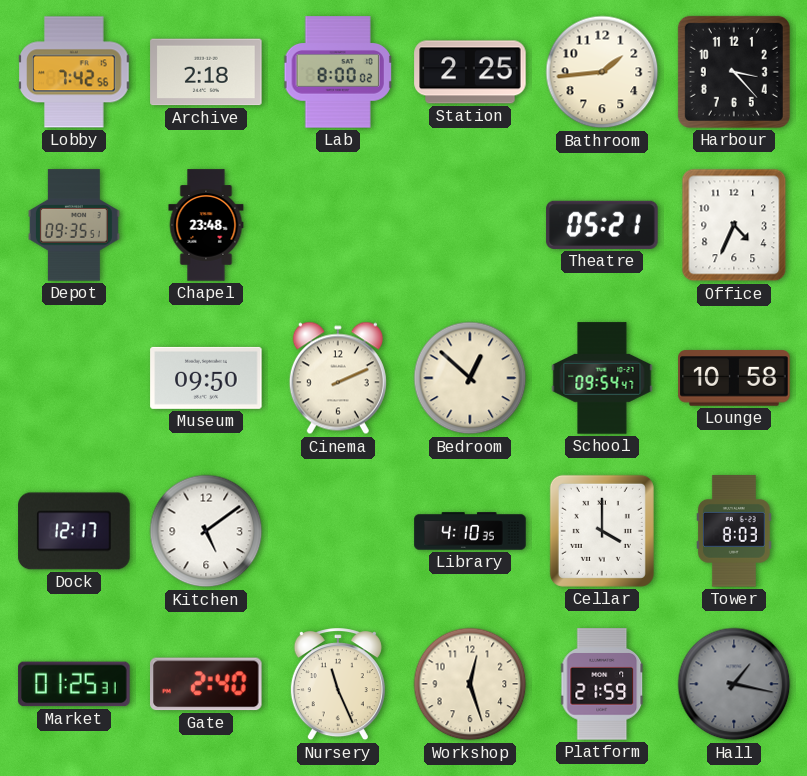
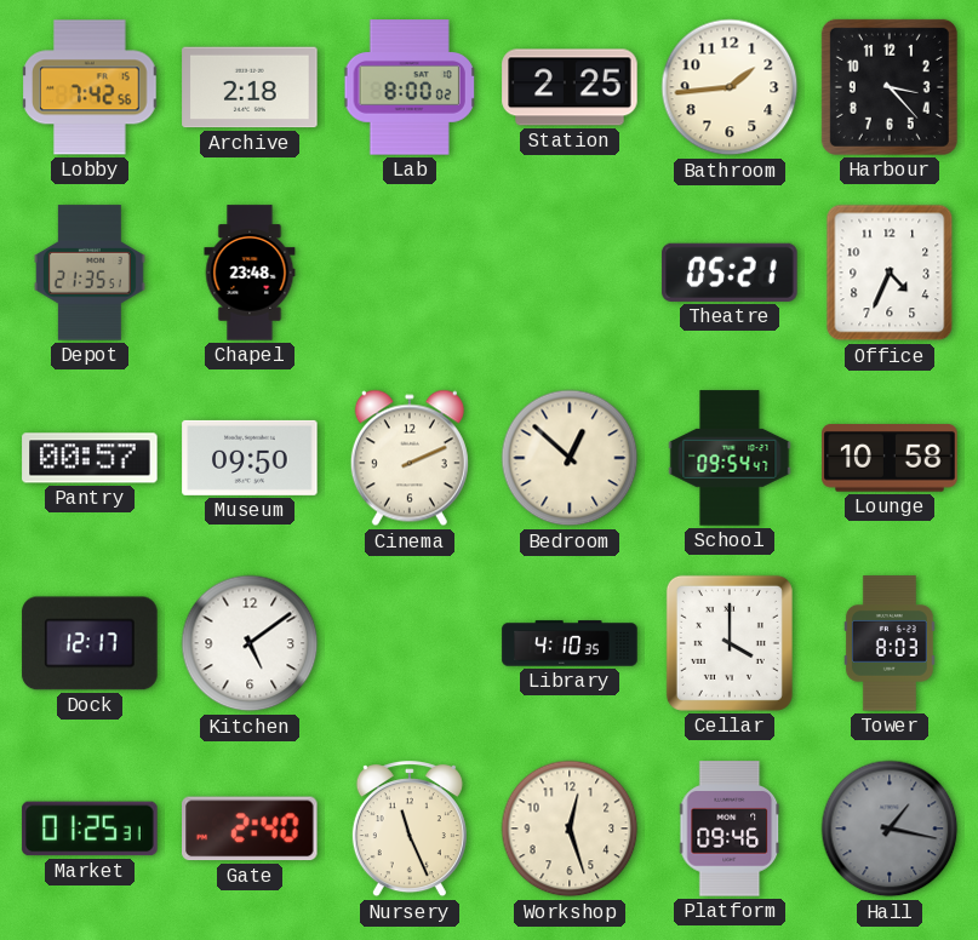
Depot: 09:35 -> 21:35
Pantry: none -> 00:57
Platform: 21:59 -> 09:46
